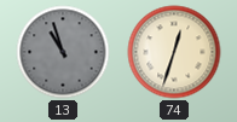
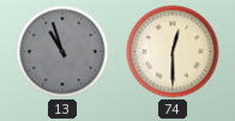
74: 12:33 -> 12:30
